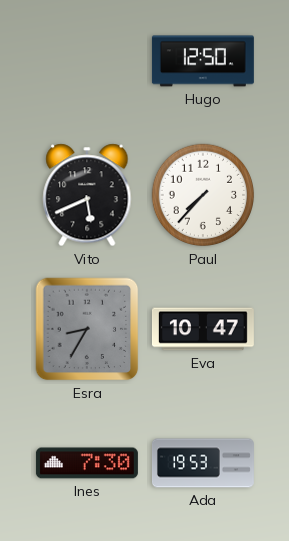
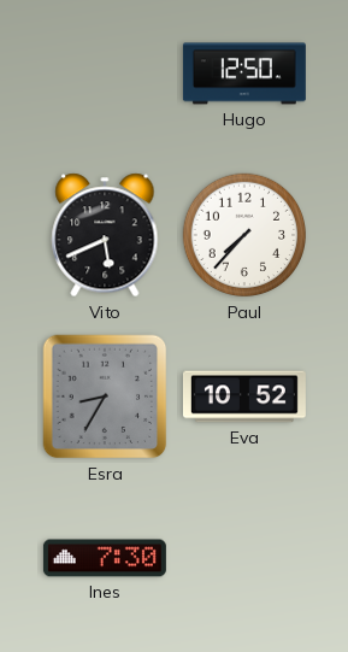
Eva: 10:47 -> 10:52
Ada: 19:53 -> none
